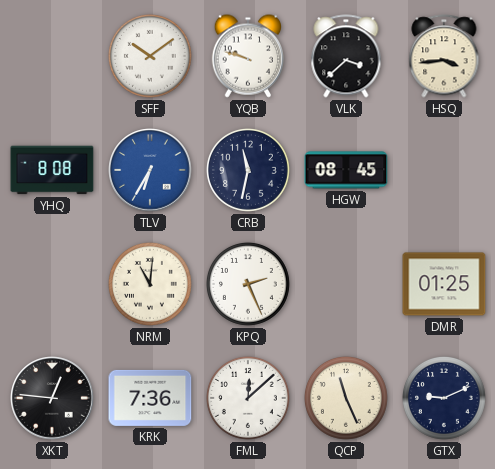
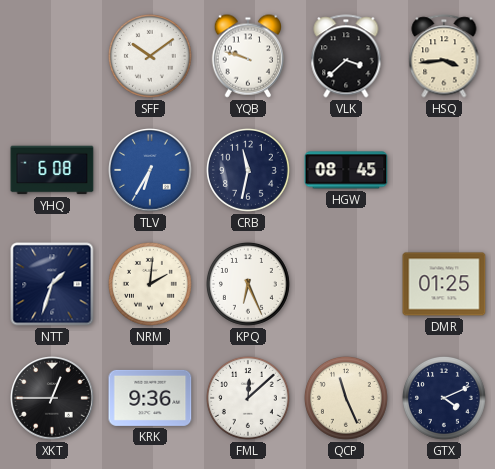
YHQ: 8:08 -> 6:08
NTT: none -> 1:33
NRM: 11:01 -> 2:01
KPQ: 2:26 -> 6:26
XKT: 12:46 -> 12:45
KRK: 7:36 -> 9:36
GTX: 9:11 -> 4:11
